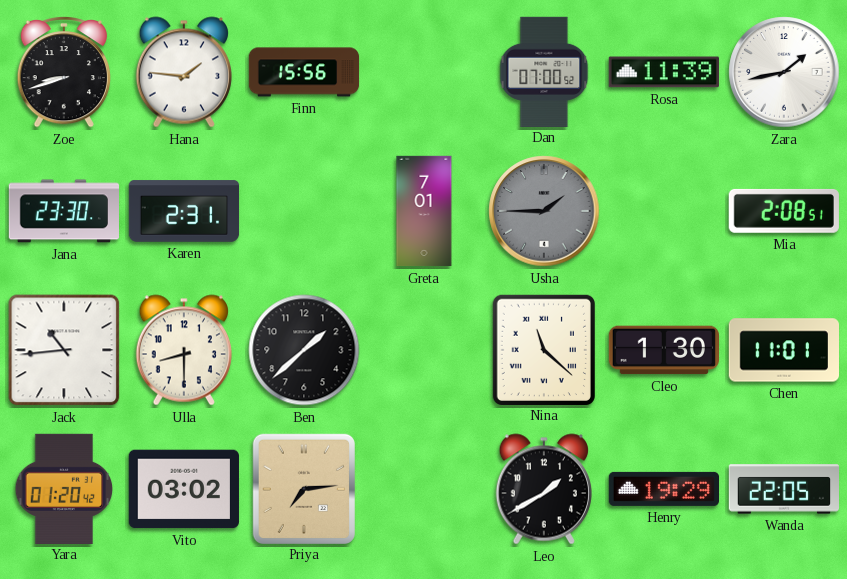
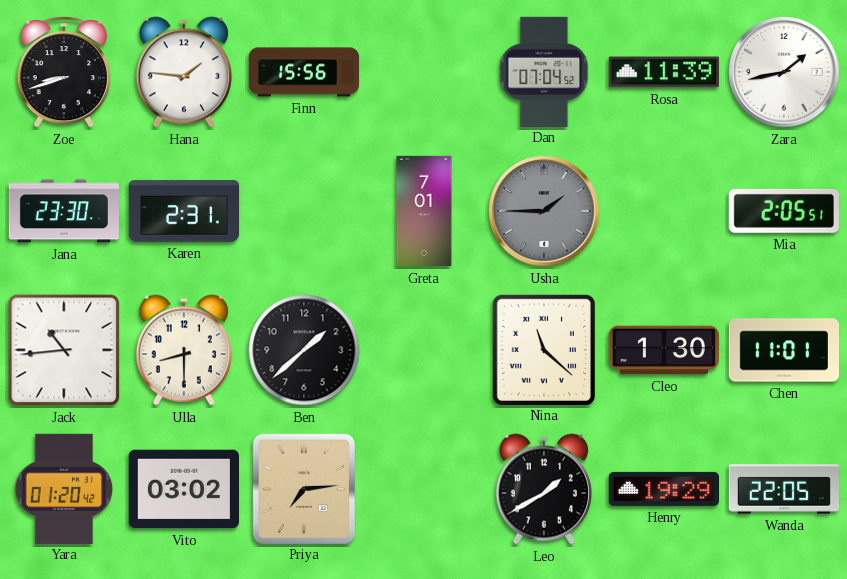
Dan: 07:00 -> 07:04
Mia: 2:08 -> 2:05
